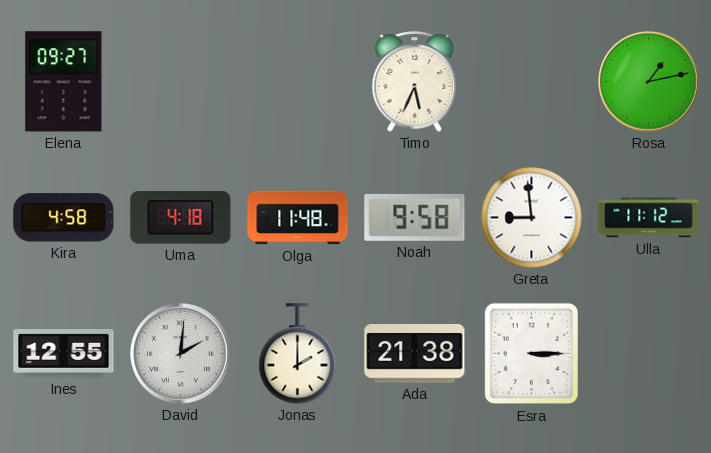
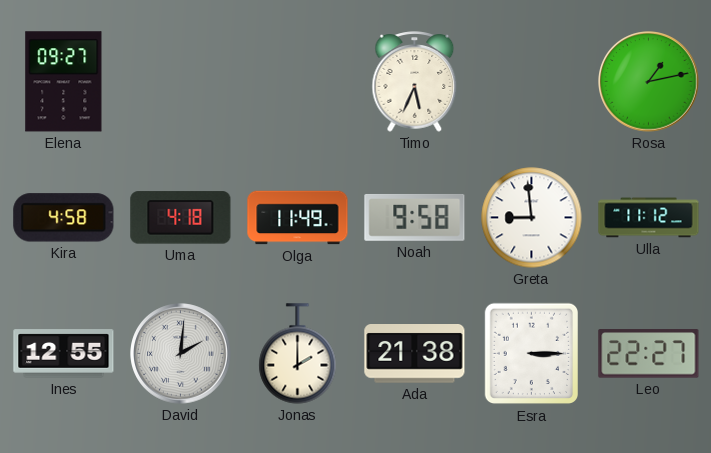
Olga: 11:48 -> 11:49
Leo: none -> 22:27
